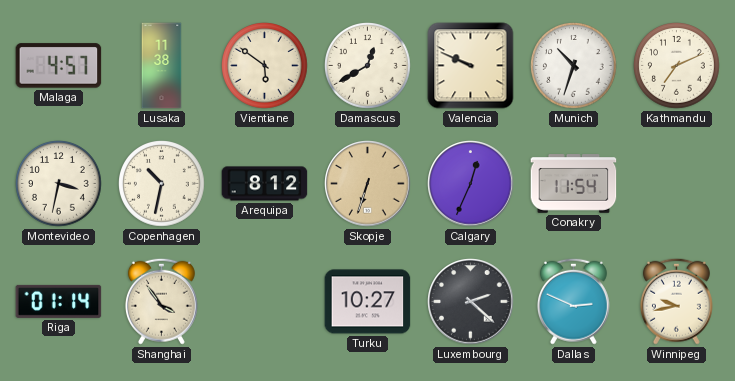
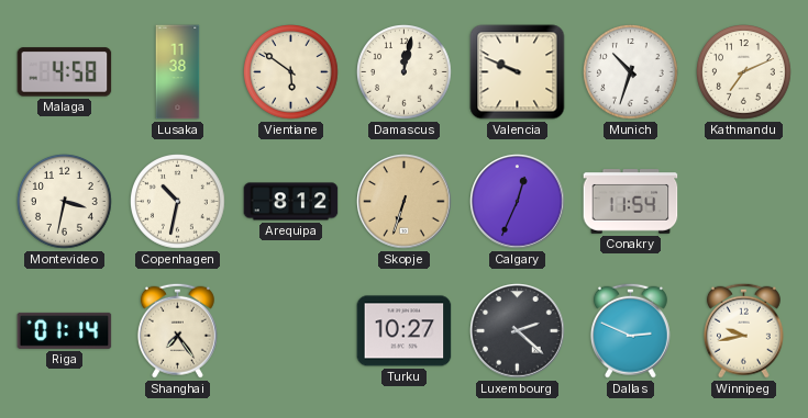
Malaga: 4:57 -> 4:58
Damascus: 12:40 -> 12:02
Shanghai: 3:54 -> 7:24
